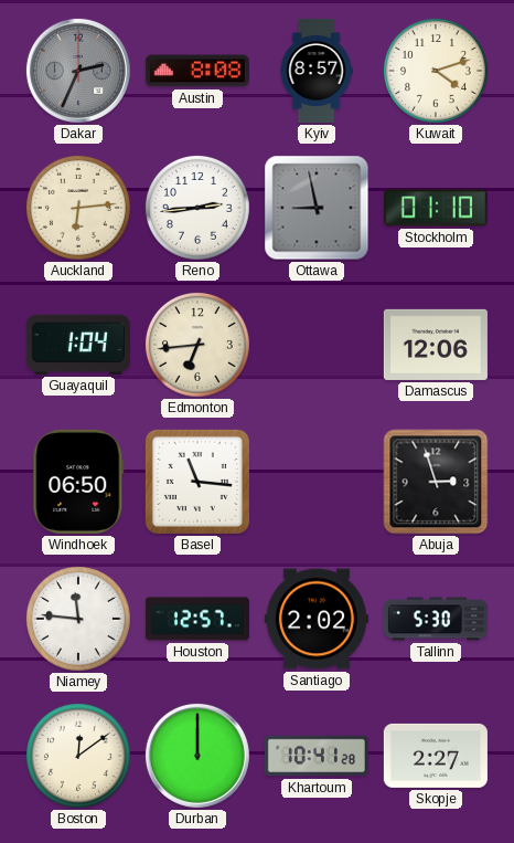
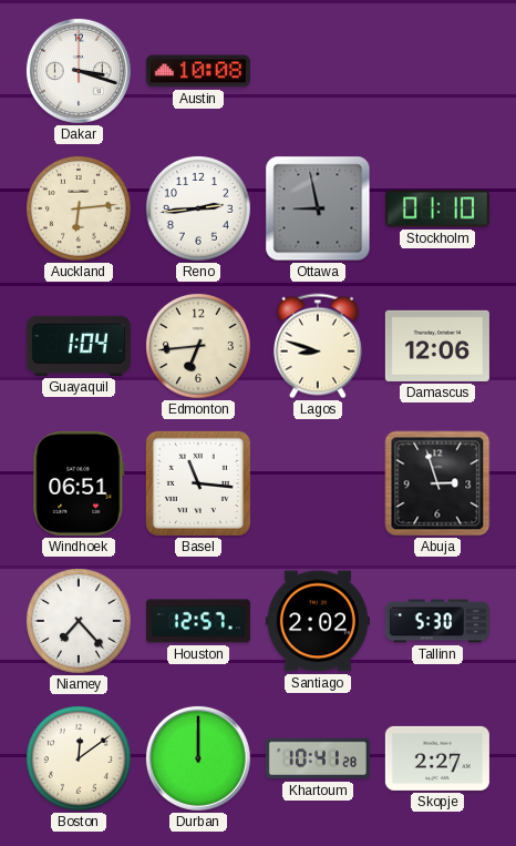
Dakar: 2:34 -> 3:18
Dakar dial: grey -> white
Austin: 8:08 -> 10:08
Kyiv: 8:57 -> none
Kuwait: 4:12 -> none
Lagos: none -> 8:48
Windhoek: 06:50 -> 06:51
Niamey: 11:46 -> 7:23
